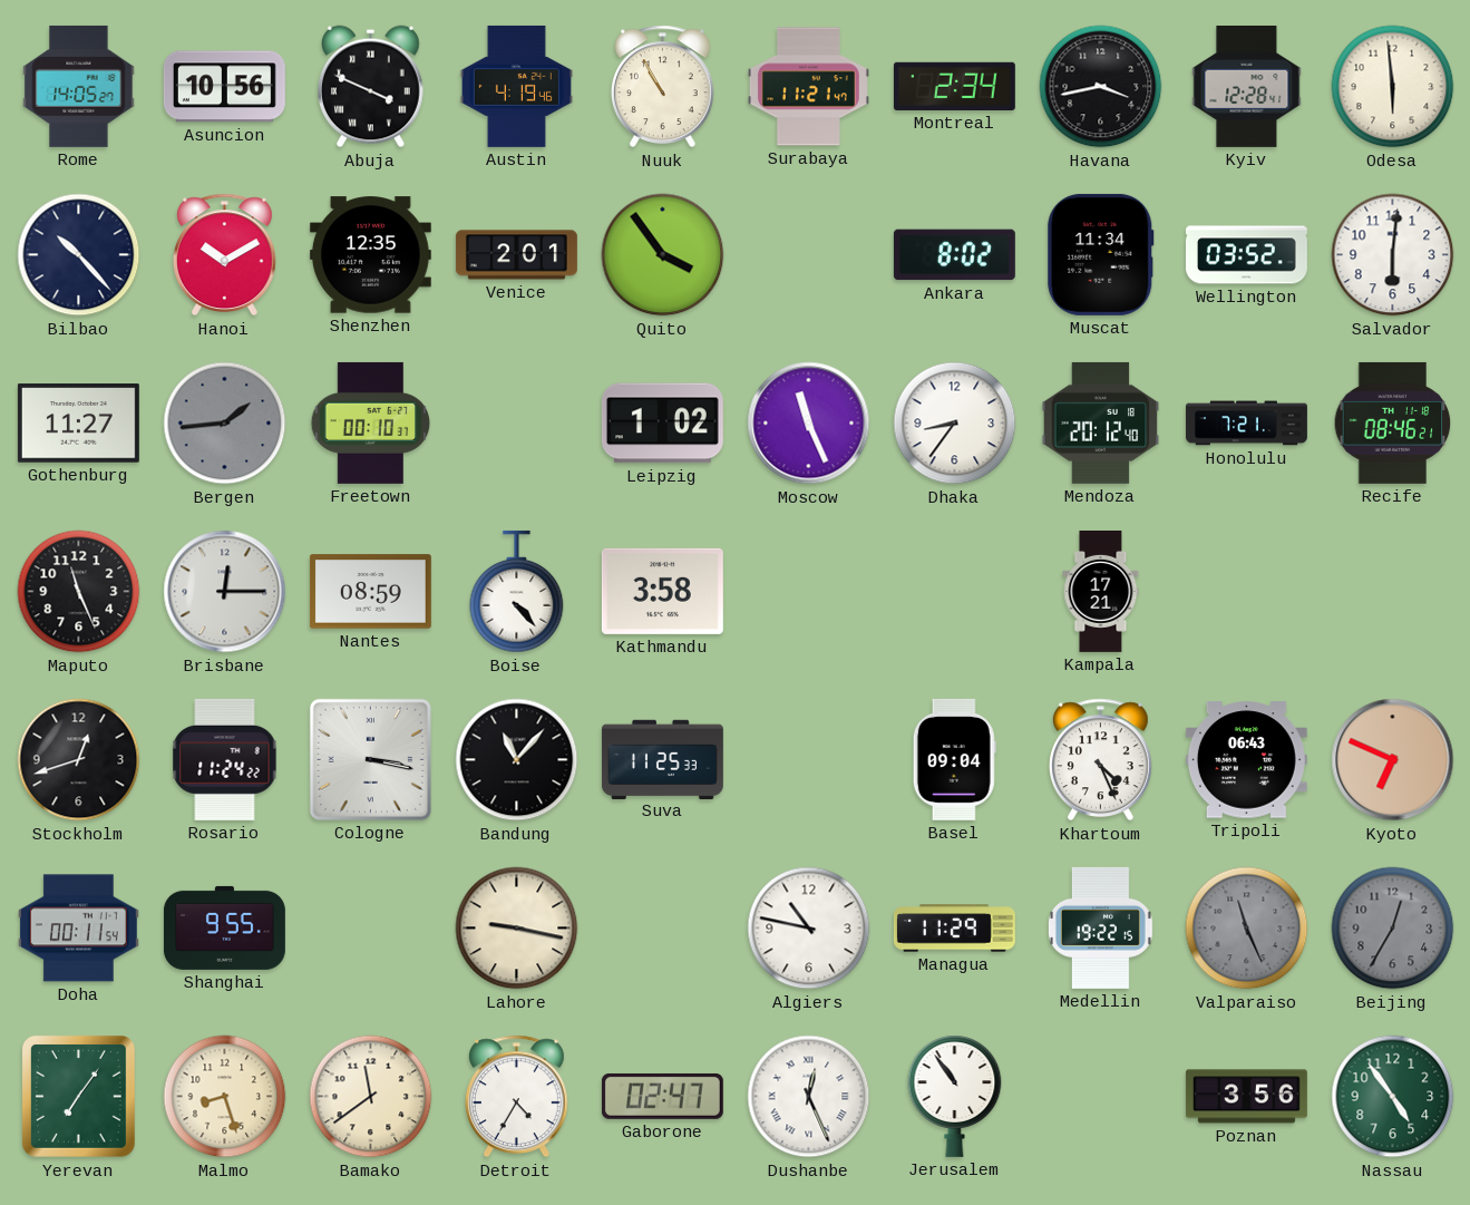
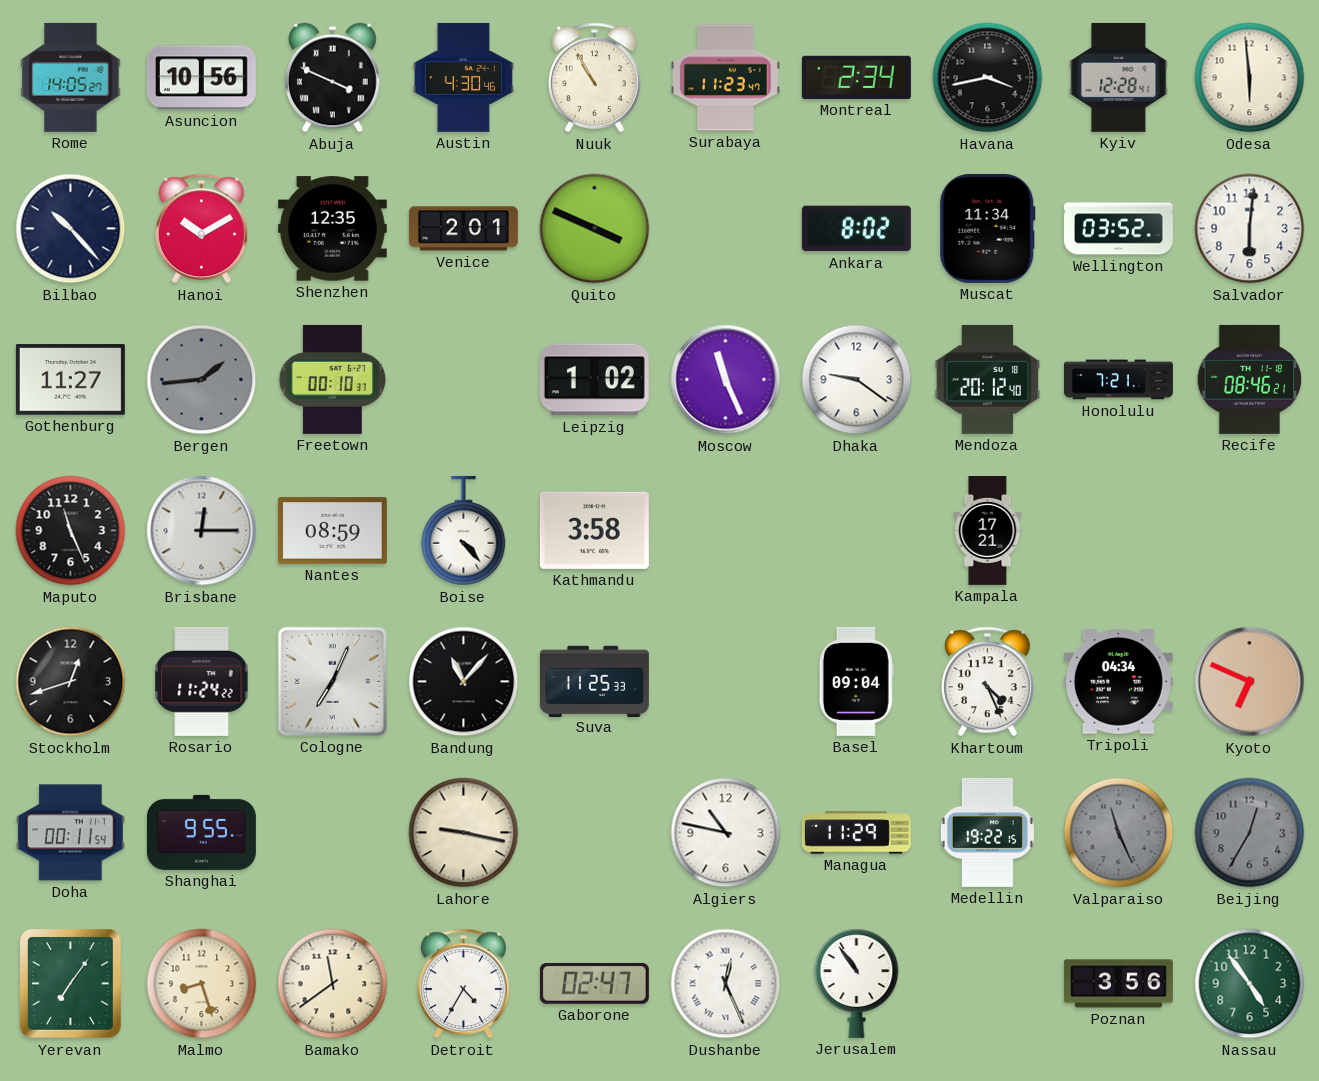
Austin: 4:19 -> 4:30
Surabaya: 11:21 -> 11:23
Quito: 3:54 -> 3:49
Dhaka: 8:36 -> 9:21
Cologne: 3:17 -> 7:04
Tripoli: 06:43 -> 04:34
